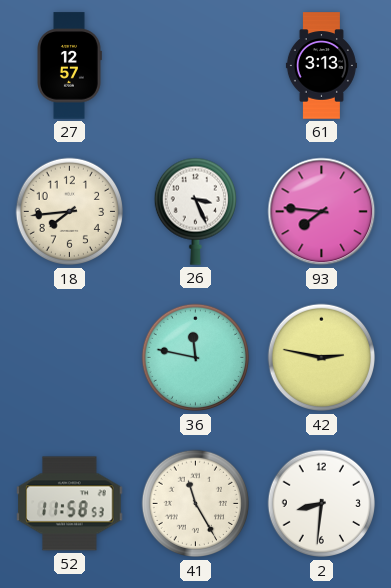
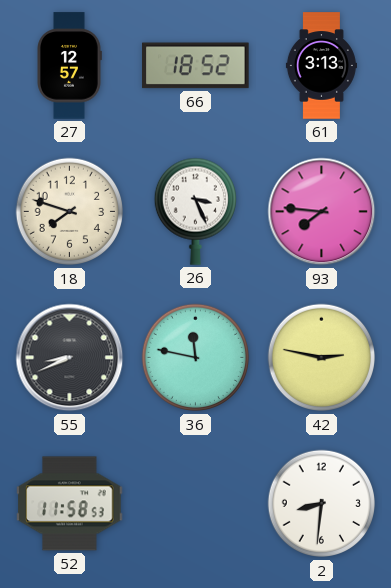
66: none -> 18:52
18: 7:44 -> 7:48
55: none -> 8:41
41: 11:25 -> none
